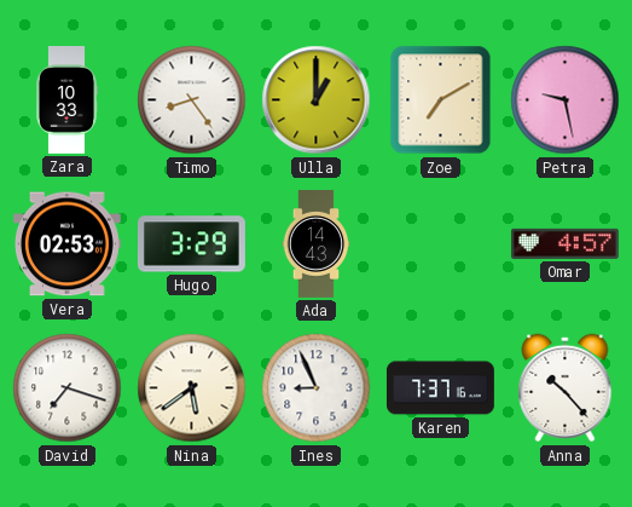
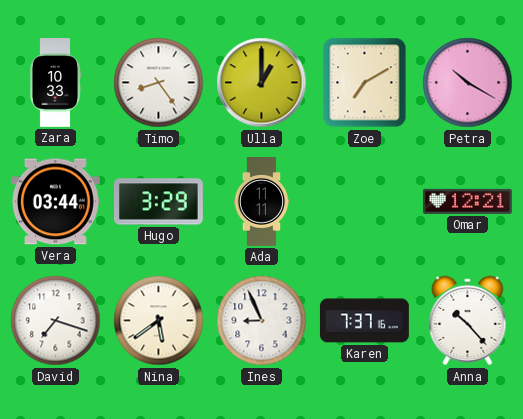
Petra: 9:28 -> 10:20
Vera: 02:53 -> 03:44
Ada: 14:43 -> 11:11
Omar: 4:57 -> 12:21
